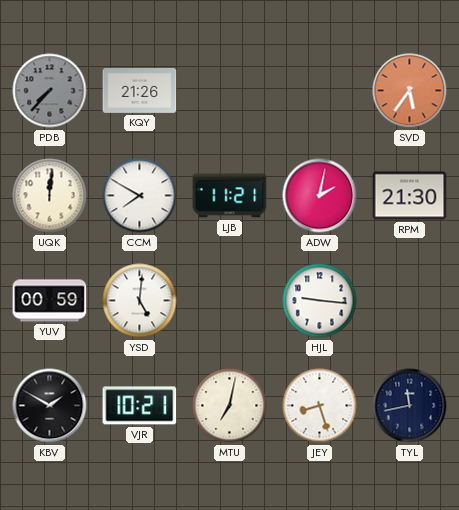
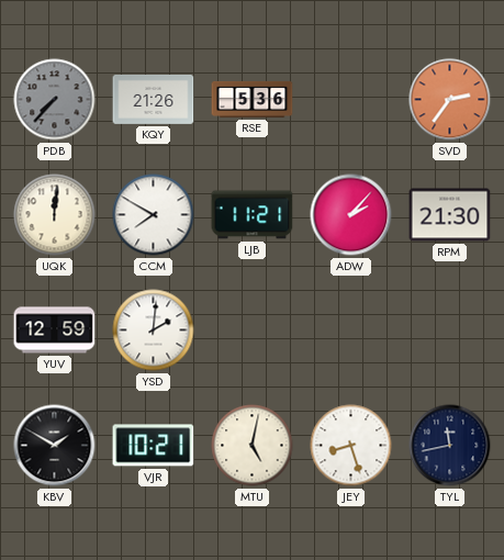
RSE: none -> 5:36
SVD: 5:36 -> 2:36
ADW: 2:02 -> 2:07
YUV: 00:59 -> 12:59
YSD: 5:01 -> 2:01
HJL: 9:16 -> none
MTU: 7:02 -> 5:02
